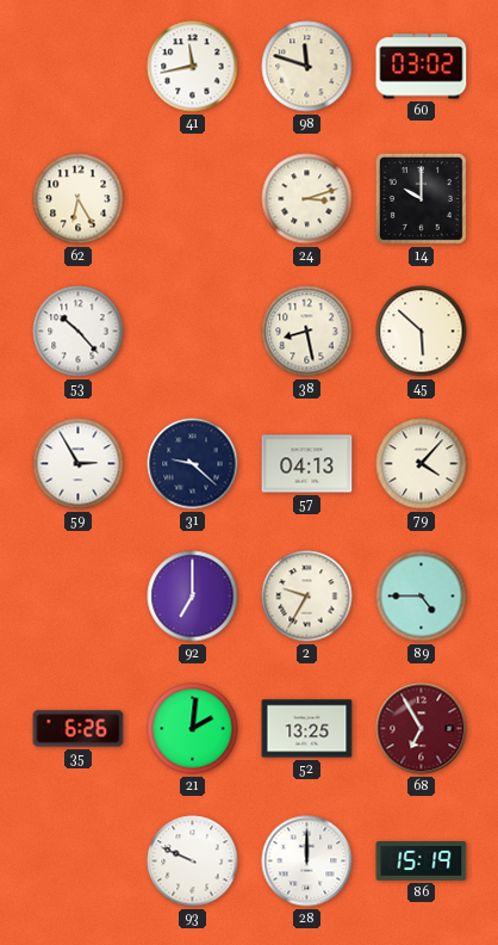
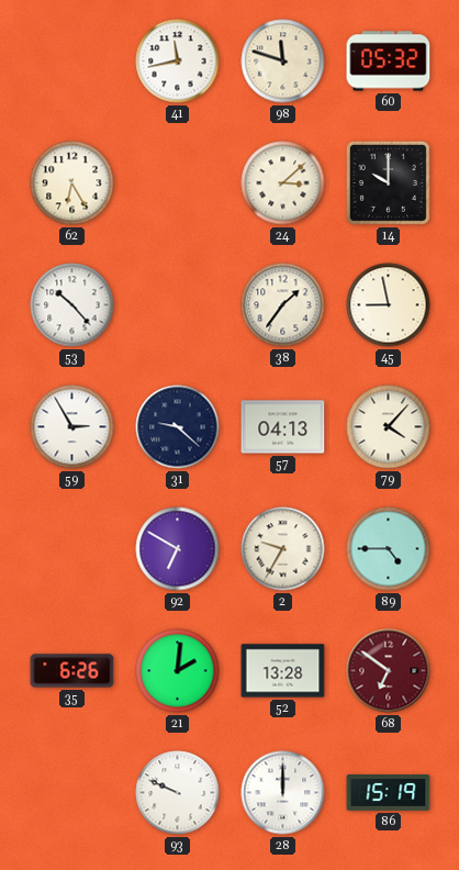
60: 03:02 -> 05:32
24: 3:12 -> 3:08
38: 8:28 -> 1:36
45: 5:52 -> 8:58
92: 7:00 -> 6:50
52: 13:25 -> 13:28
68: 6:55 -> 6:51
